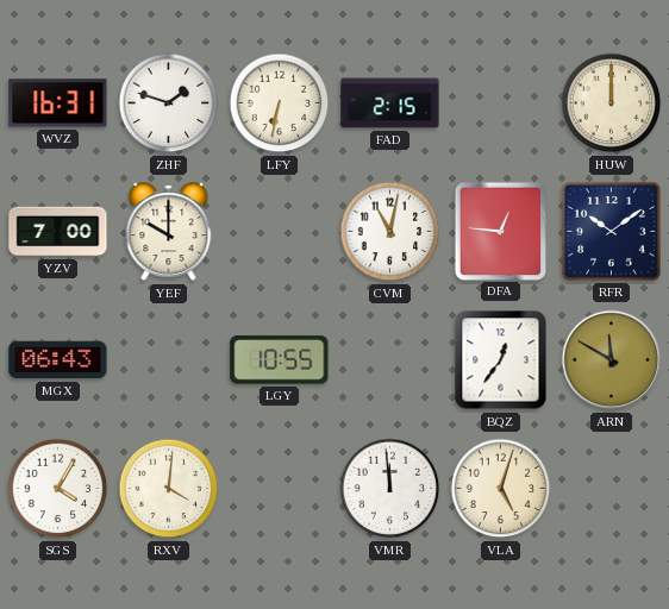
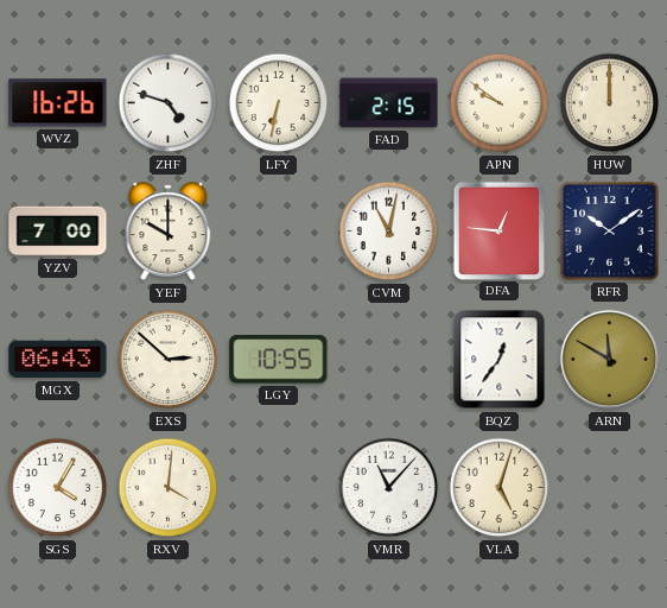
WVZ: 16:31 -> 16:26
ZHF: 1:48 -> 4:48
APN: none -> 9:51
EXS: none -> 2:52
VMR: 11:59 -> 11:07
